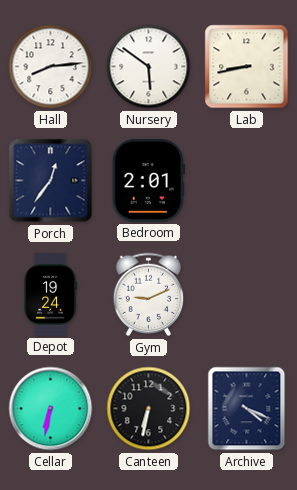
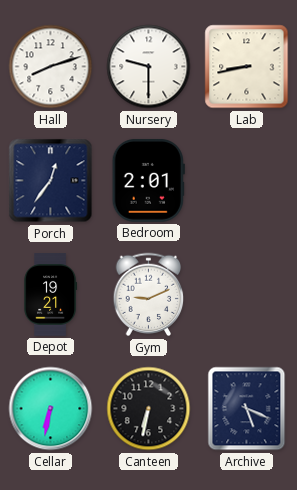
Hall: 8:14 -> 8:12
Nursery: 5:51 -> 9:30
Depot: 19:24 -> 19:21
Archive: 4:19 -> 5:19
